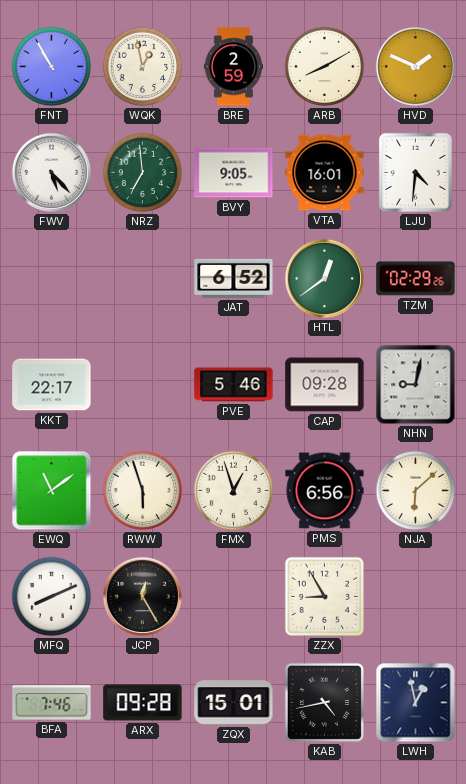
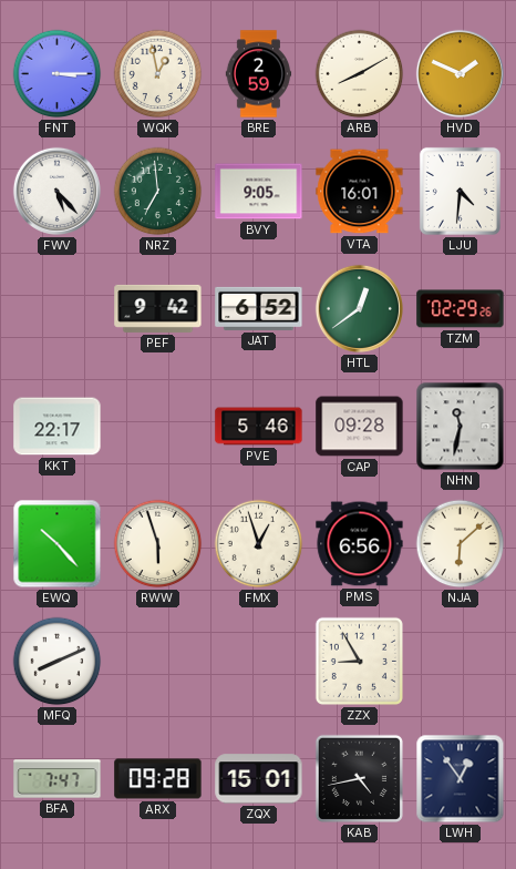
FNT: 10:55 -> 3:15
PEF: none -> 9:42
NHN: 9:02 -> 11:32
EWQ: 11:09 -> 10:23
JCP: 12:25 -> none
BFA: 7:46 -> 7:47
LWH: 12:58 -> 12:54
